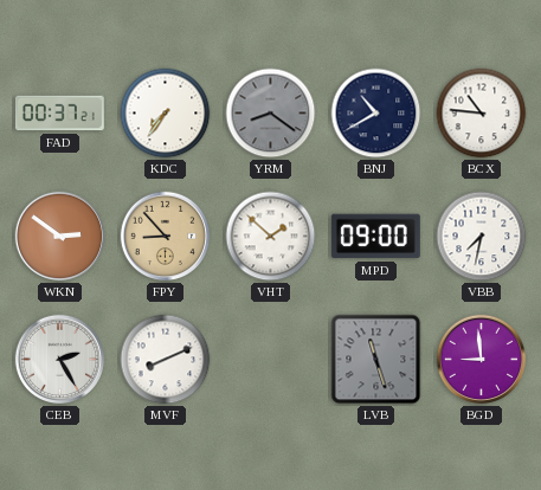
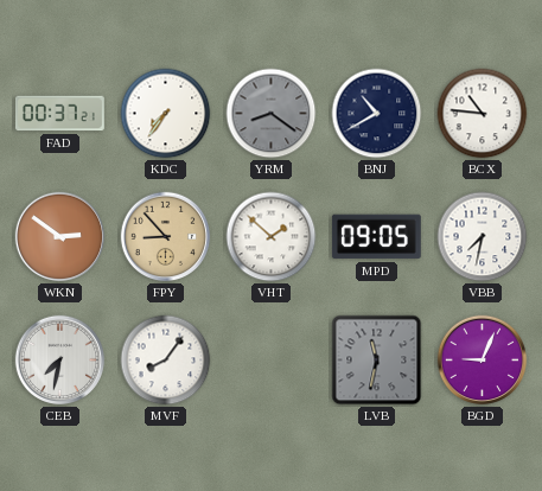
MPD: 09:00 -> 09:05
CEB: 2:25 -> 7:32
MVF: 8:11 -> 8:06
LVB: 11:27 -> 11:32
BGD: 8:59 -> 9:04
